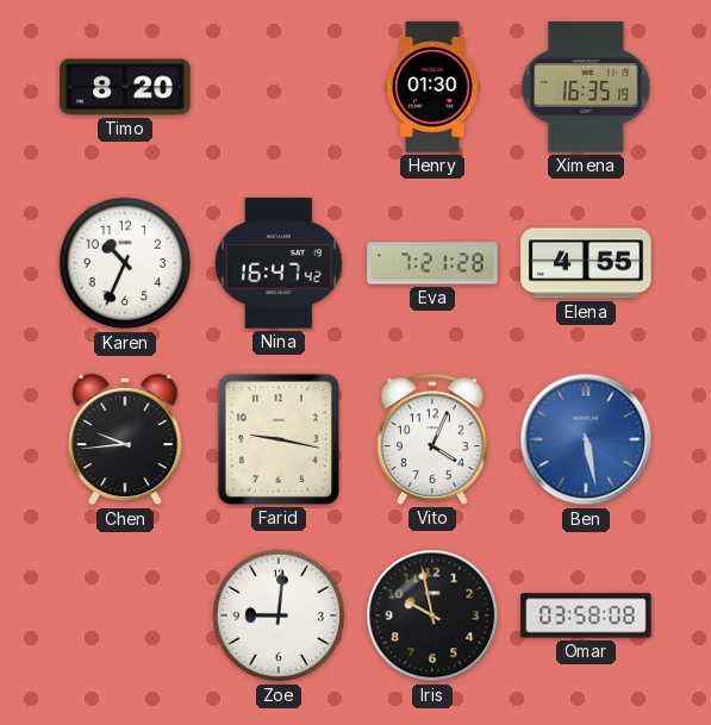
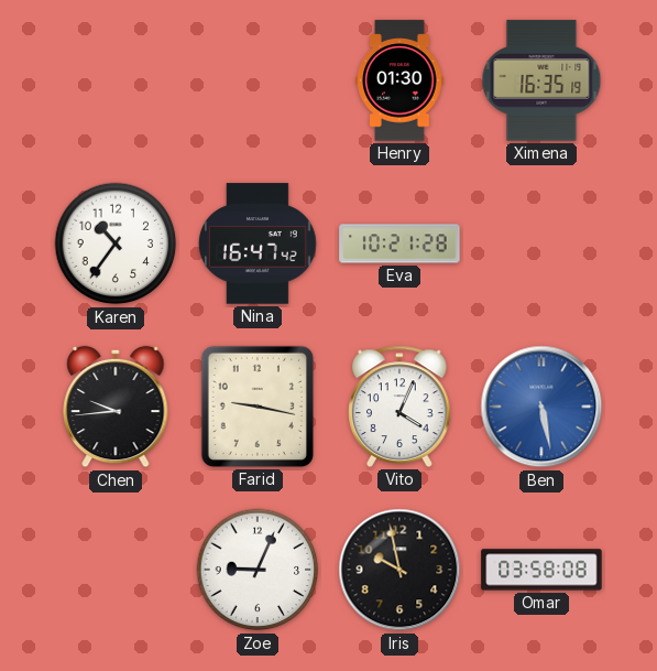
Timo: 8:20 -> none
Karen: 10:34 -> 10:36
Eva: 7:21 -> 10:21
Elena: 4:55 -> none
Zoe: 9:01 -> 9:04
